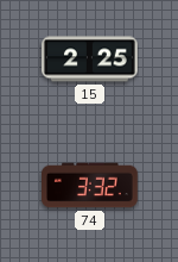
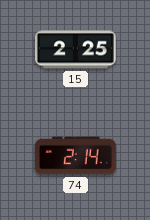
74: 3:32 -> 2:14
